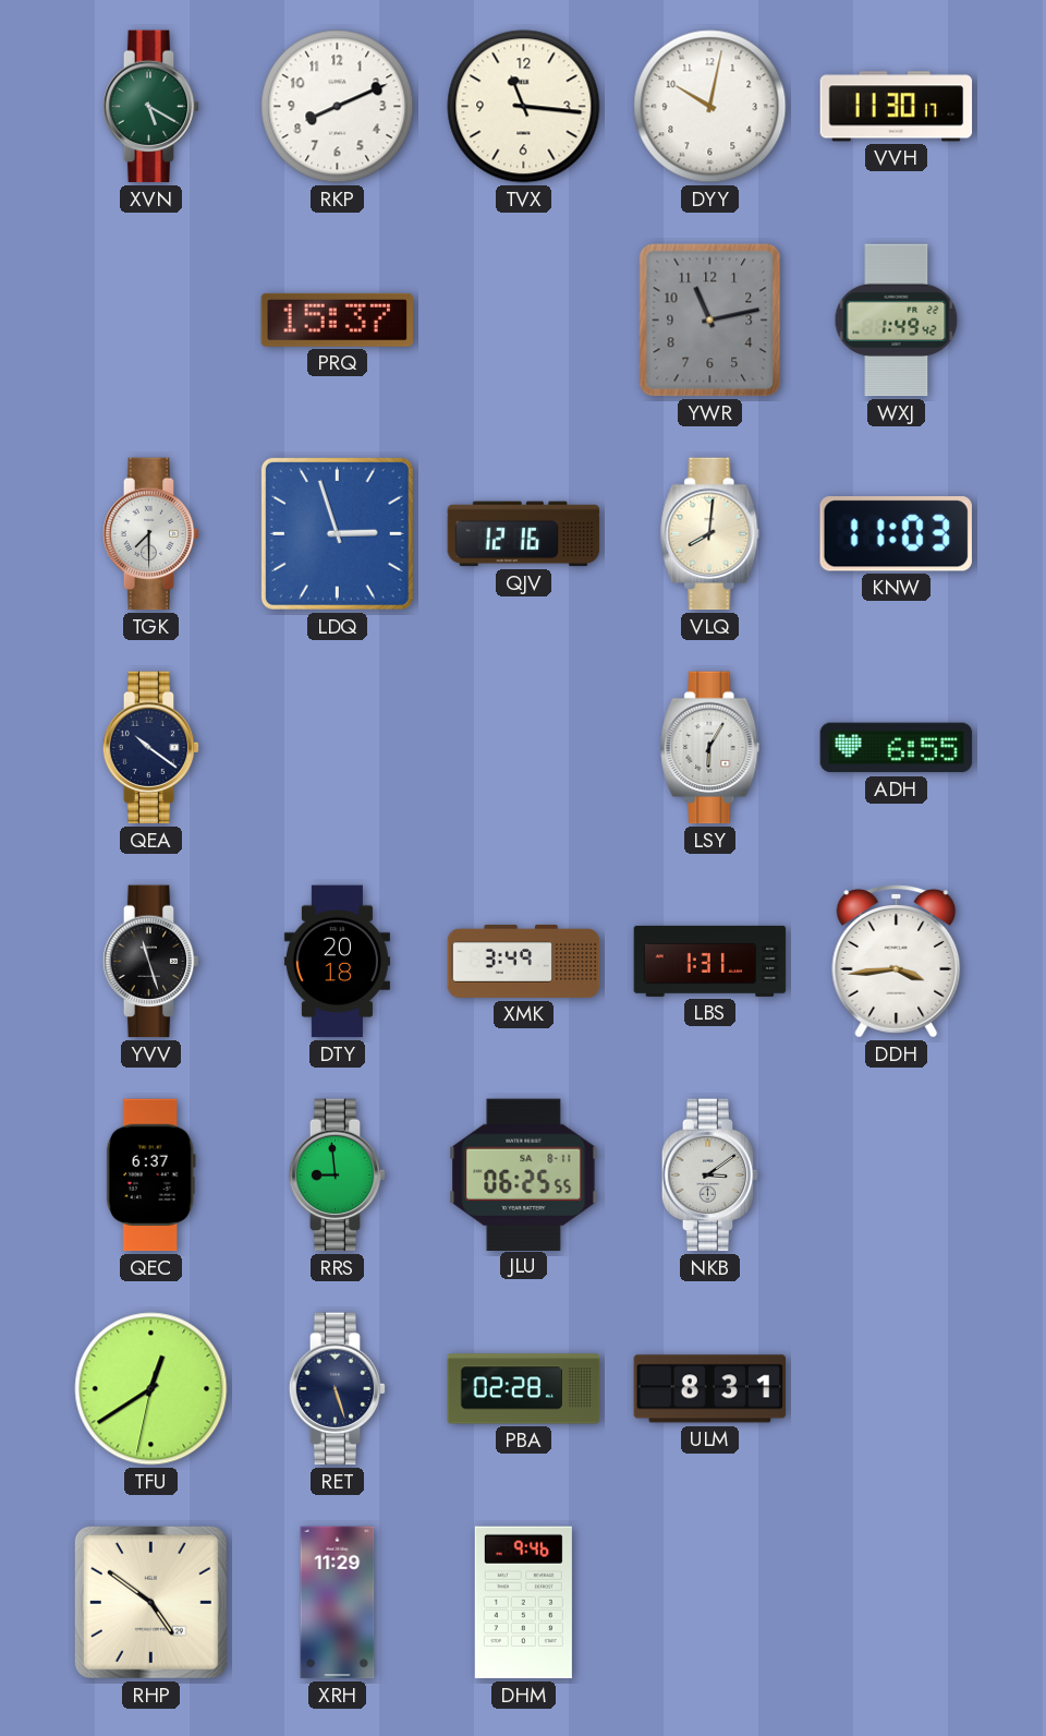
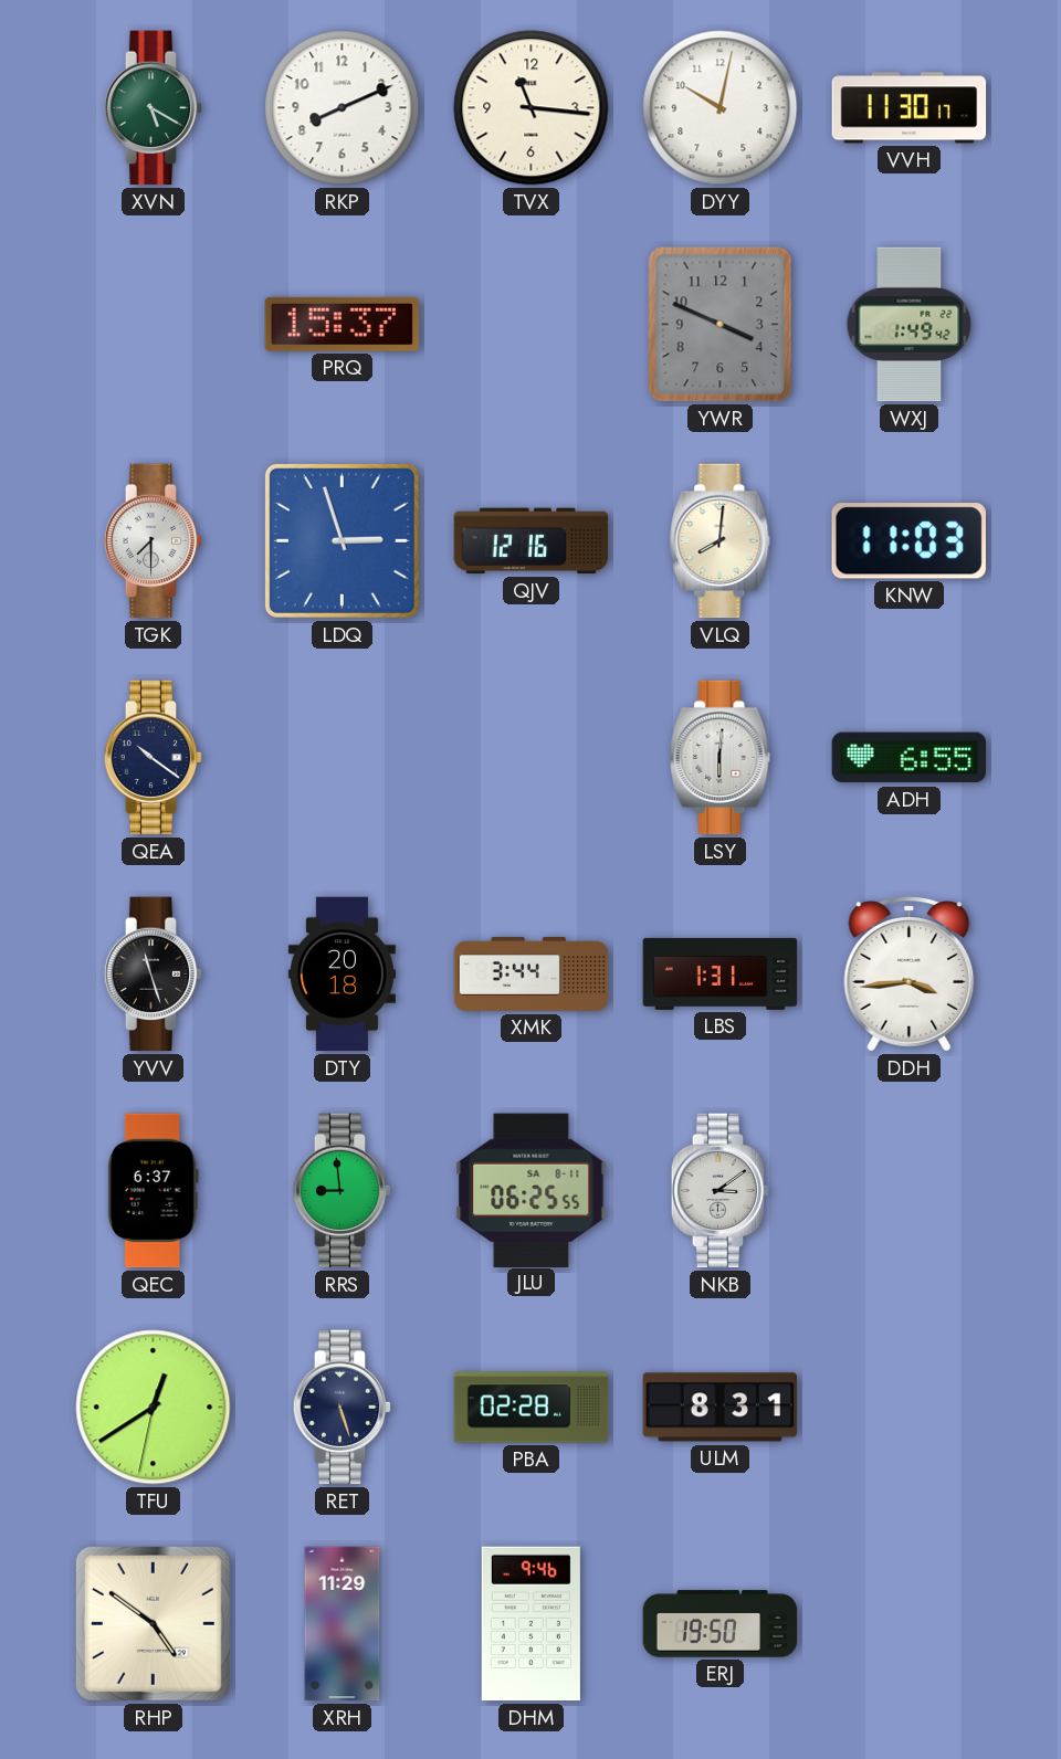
YWR: 11:13 -> 3:49
LSY: 6:05 -> 6:01
XMK: 3:49 -> 3:44
ERJ: none -> 19:50
